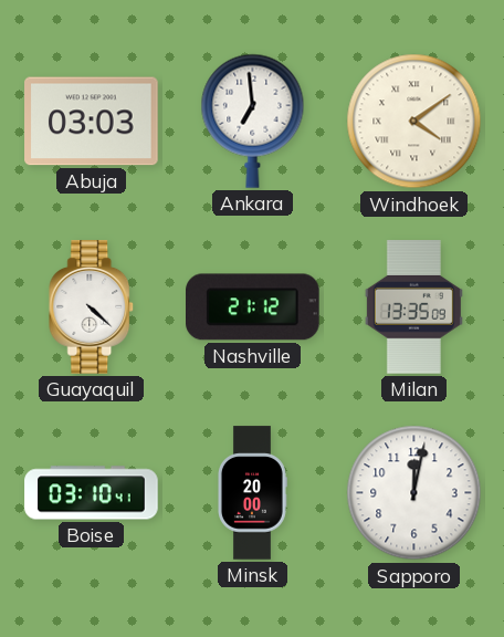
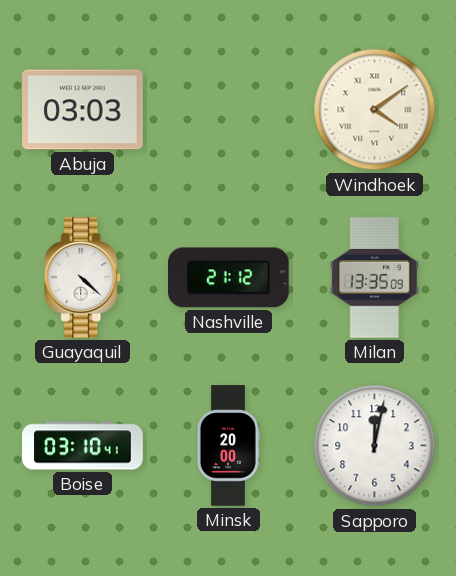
Ankara: 6:59 -> none
